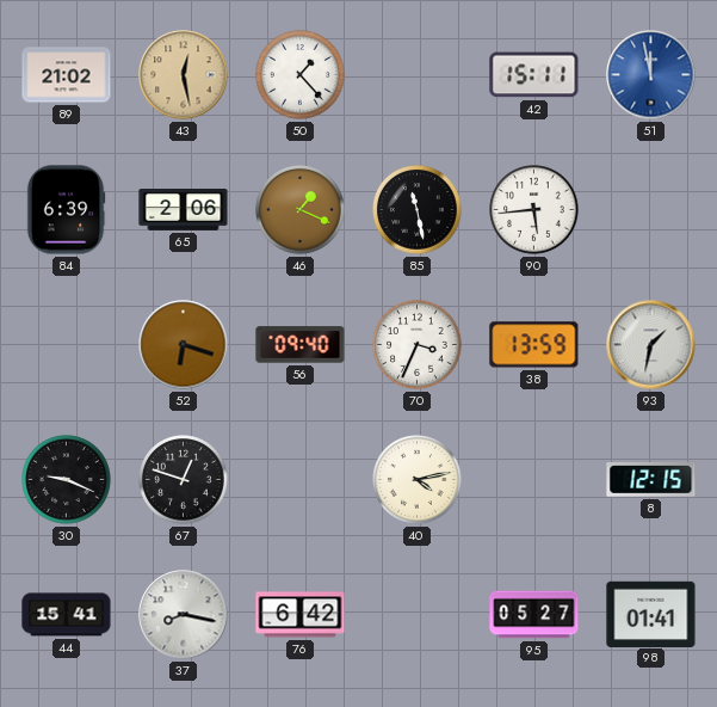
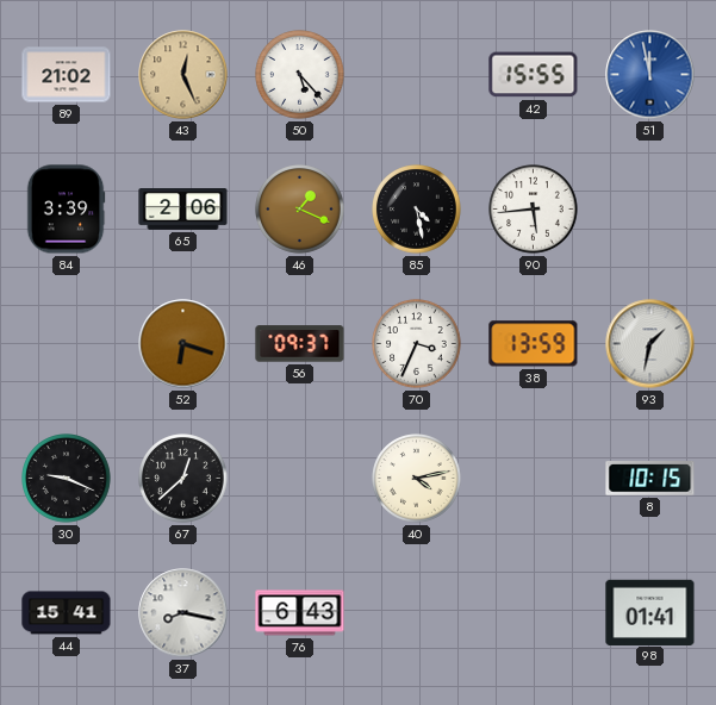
43: 12:28 -> 12:26
50: 1:23 -> 5:23
42: 15:11 -> 15:55
84: 6:39 -> 3:39
85: 11:28 -> 4:28
56: 09:40 -> 09:37
67: 12:48 -> 12:38
8: 12:15 -> 10:15
76: 6:42 -> 6:43
95: 05:27 -> none
